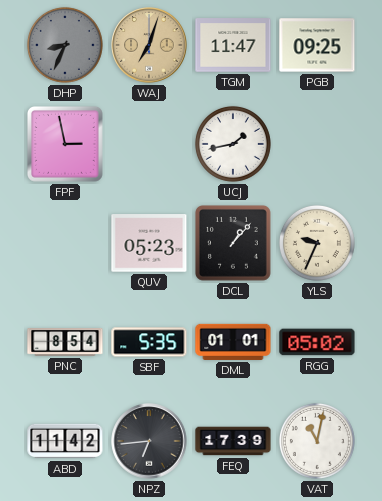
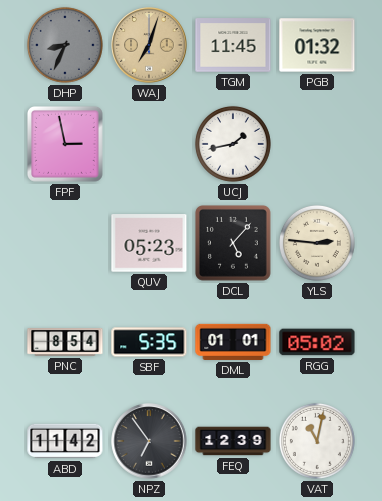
TGM: 11:47 -> 11:45
PGB: 09:25 -> 01:32
DCL: 1:07 -> 5:07
YLS: 9:34 -> 2:46
NPZ: 6:44 -> 6:54
FEQ: 17:39 -> 12:39
